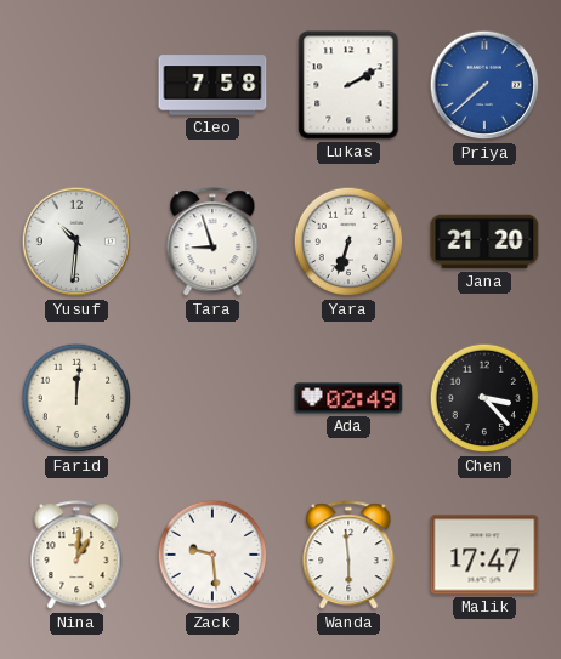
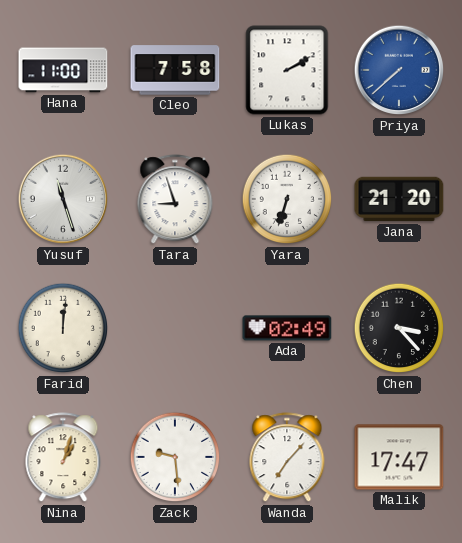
Hana: none -> 11:00
Yusuf: 10:31 -> 11:27
Nina: 1:01 -> 1:03
Wanda: 5:59 -> 7:07
